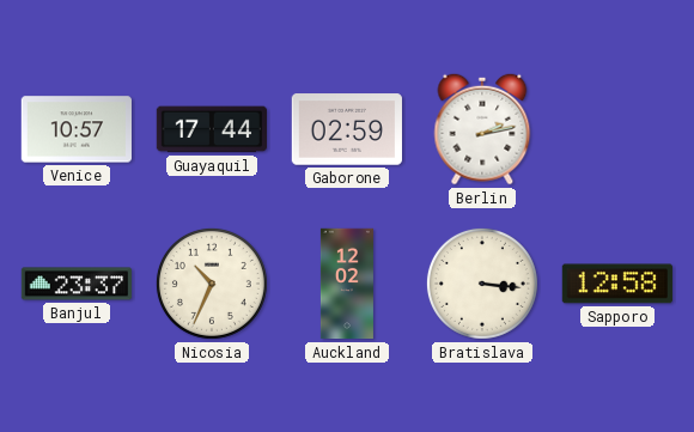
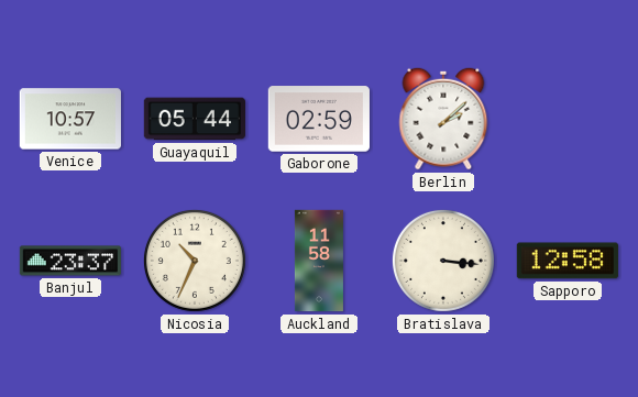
Guayaquil: 17:44 -> 05:44
Berlin: 2:13 -> 2:08
Auckland: 12:02 -> 11:58
